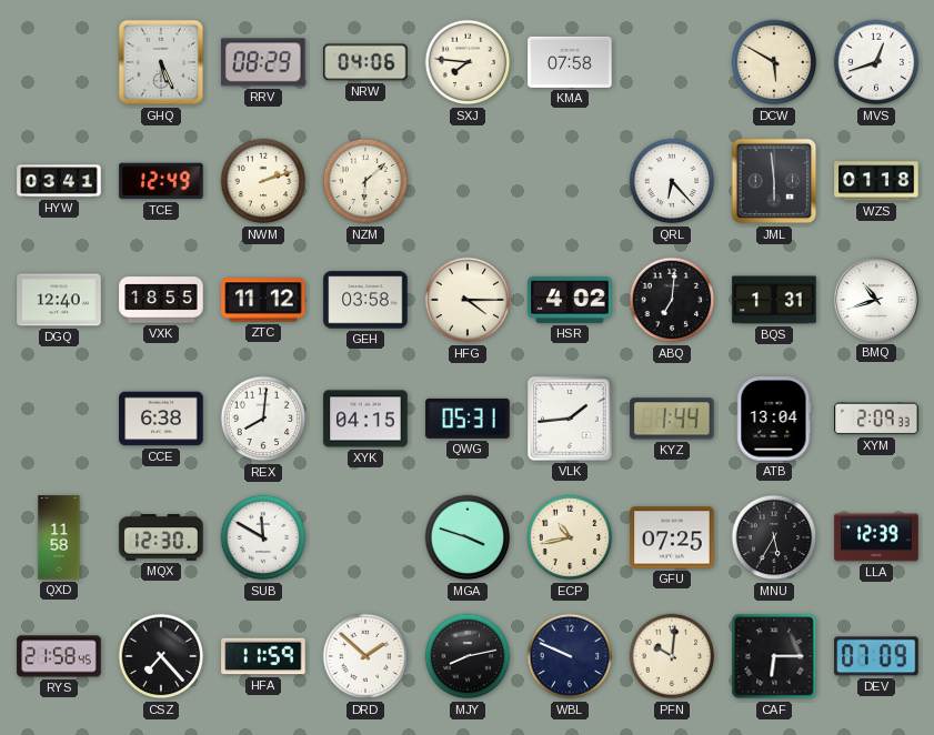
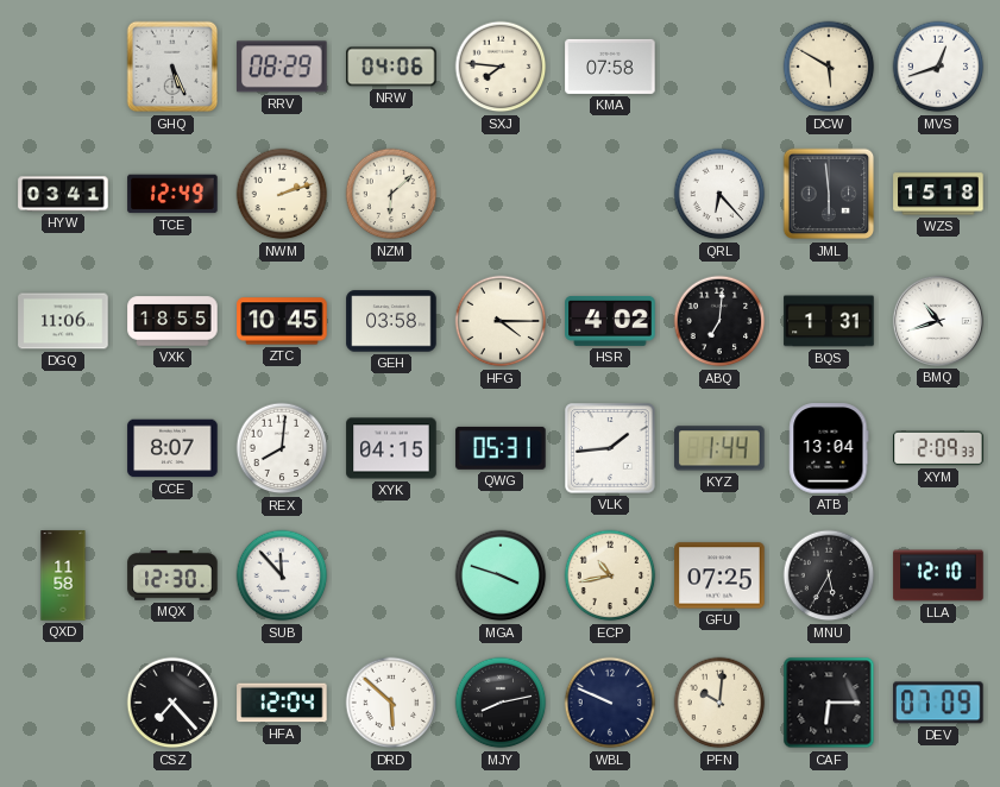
WZS: 01:18 -> 15:18
DGQ: 12:40 -> 11:06
ZTC: 11:12 -> 10:45
CCE: 6:38 -> 8:07
SUB: 11:50 -> 11:53
LLA: 12:39 -> 12:10
RYS: 21:58 -> none
HFA: 11:59 -> 12:04
DRD: 1:52 -> 5:52
